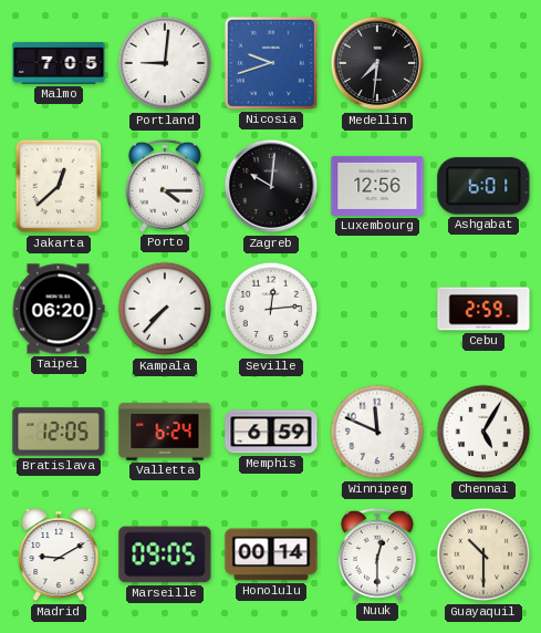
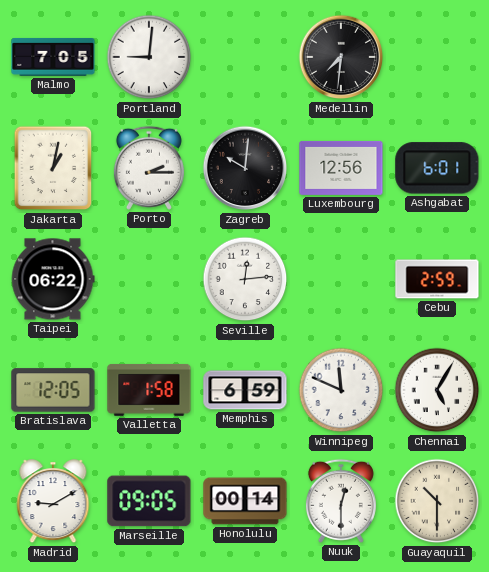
Nicosia: 9:42 -> none
Jakarta: 12:38 -> 1:02
Porto: 4:15 -> 2:15
Taipei: 06:20 -> 06:22
Kampala: 7:37 -> none
Valletta: 6:24 -> 1:58
